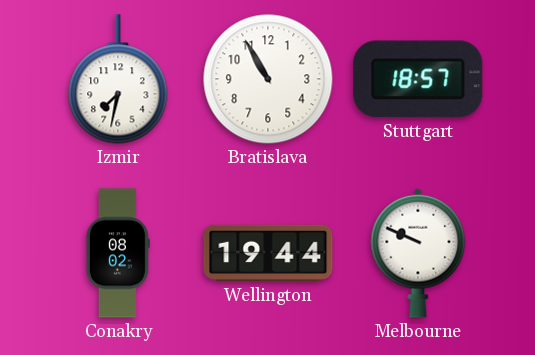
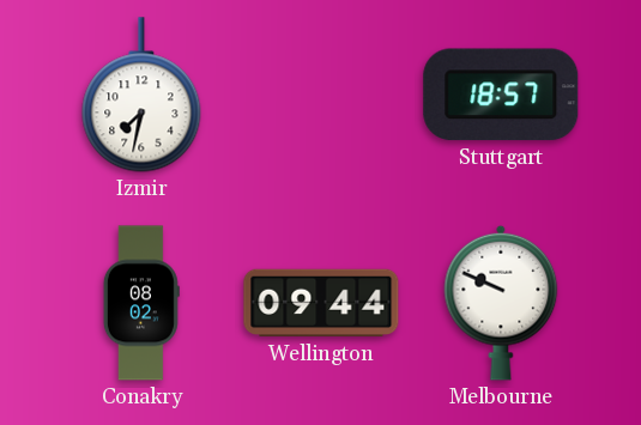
Bratislava: 10:55 -> none
Wellington: 19:44 -> 09:44
